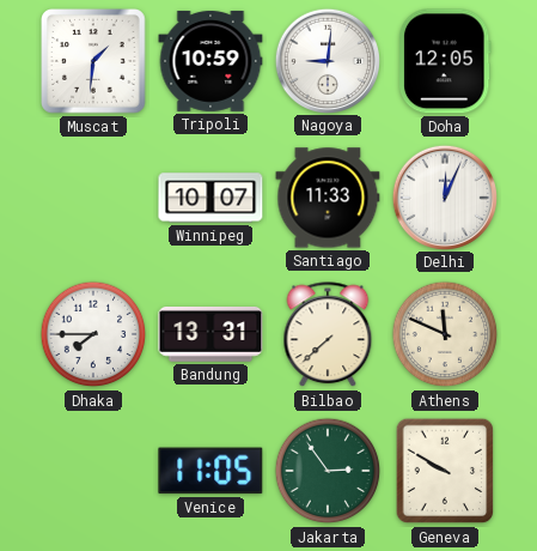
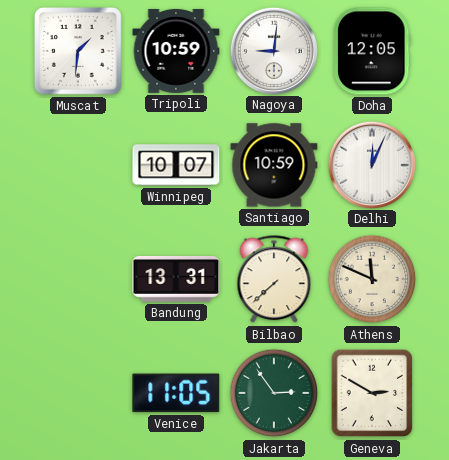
Santiago: 11:33 -> 10:59
Dhaka: 7:45 -> none
Geneva: 9:50 -> 2:50
